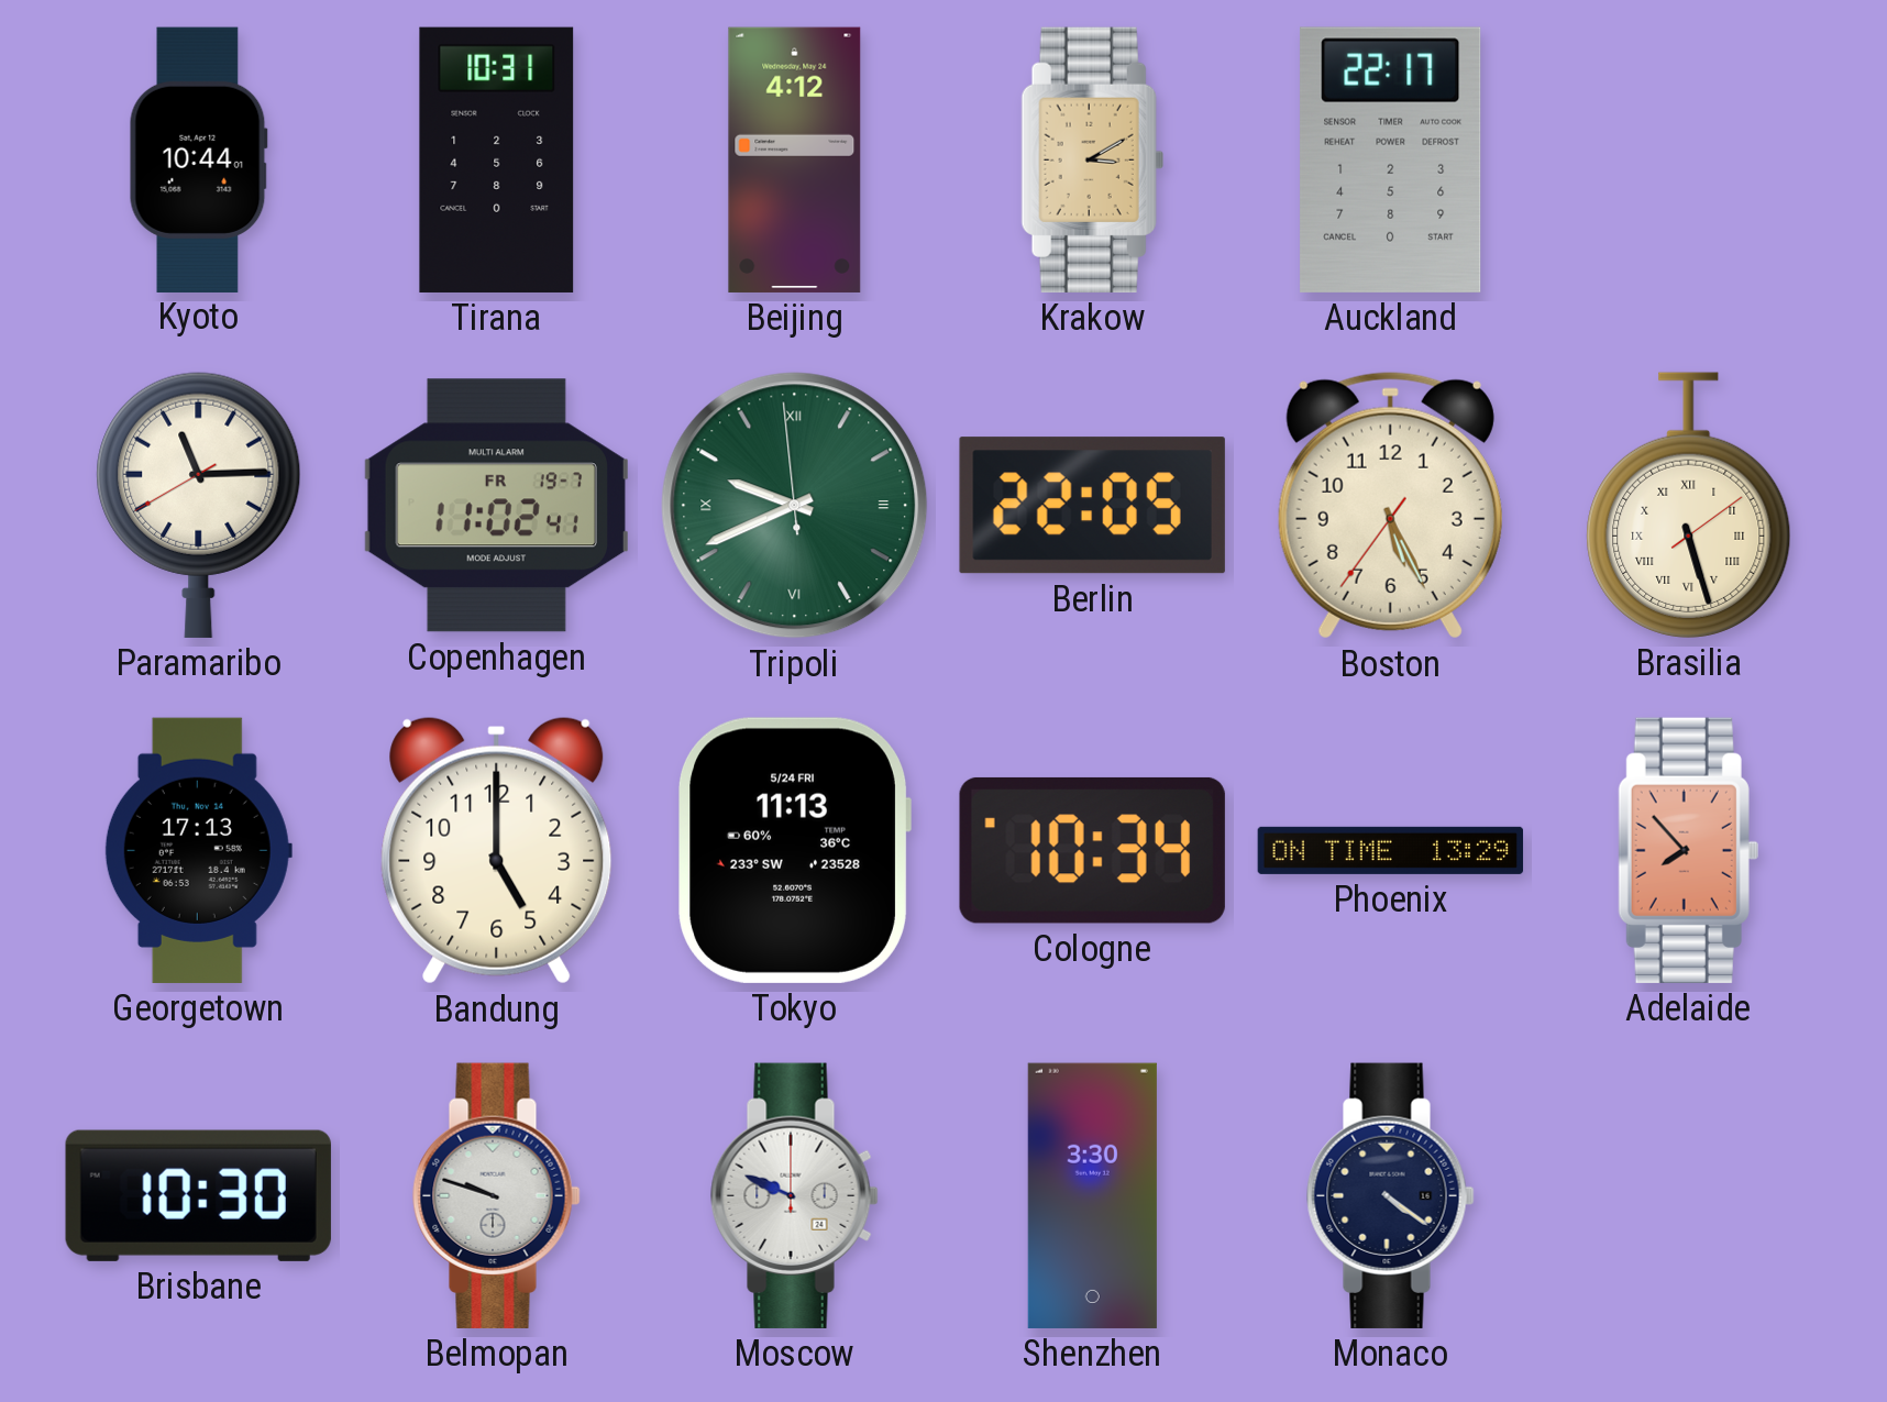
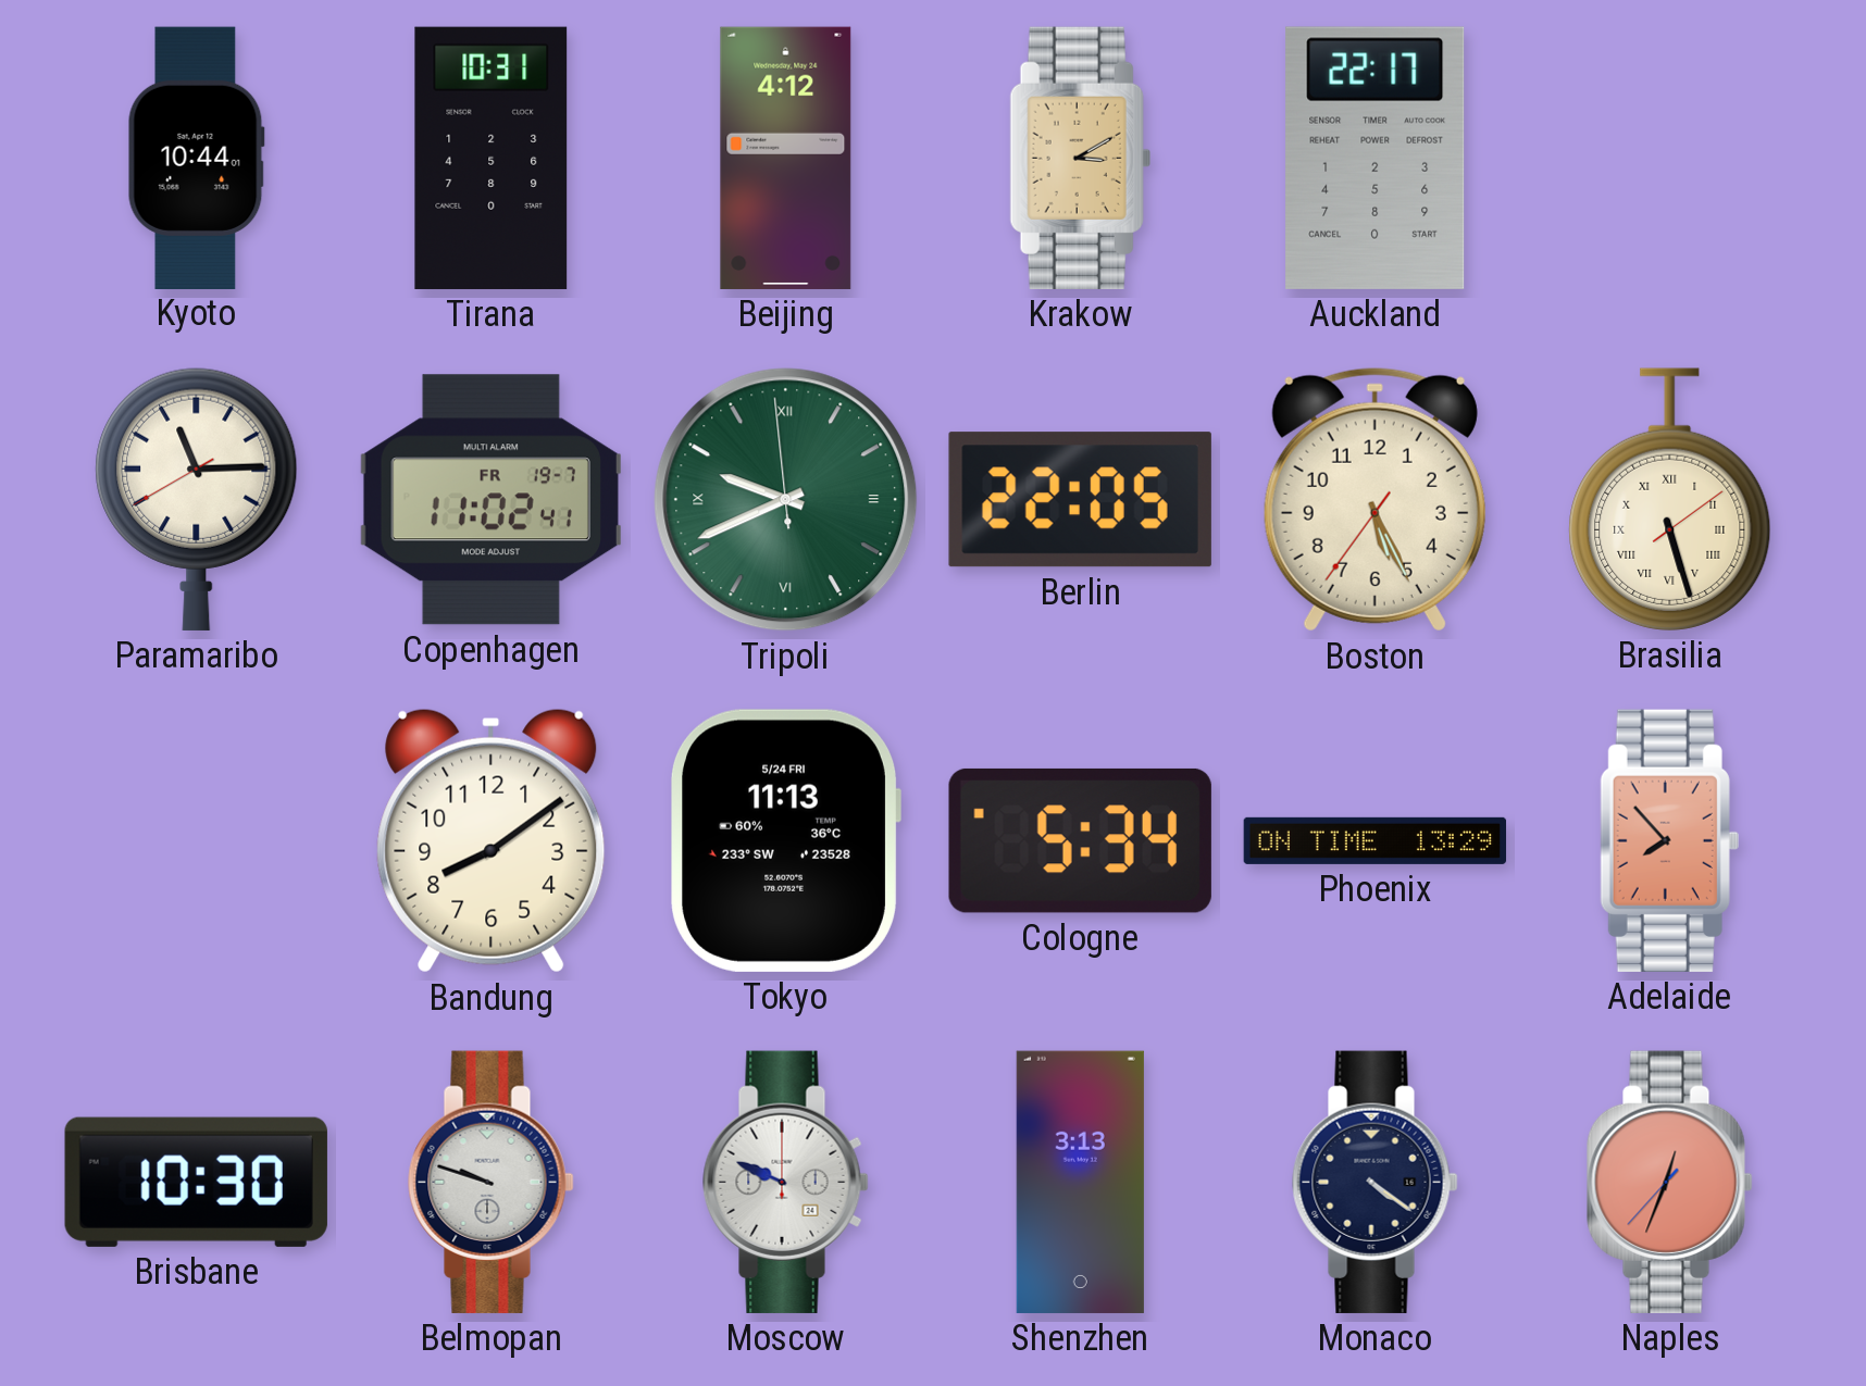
Georgetown: 17:13 -> none
Bandung: 5:00 -> 8:09
Cologne: 10:34 -> 5:34
Shenzhen: 3:30 -> 3:13
Naples: none -> 12:33
